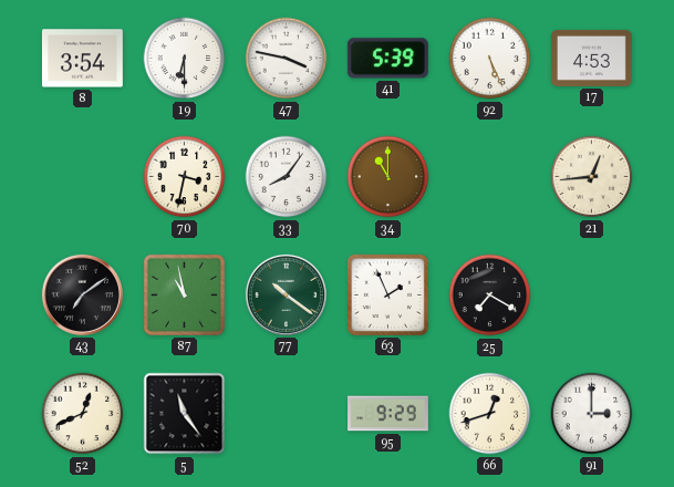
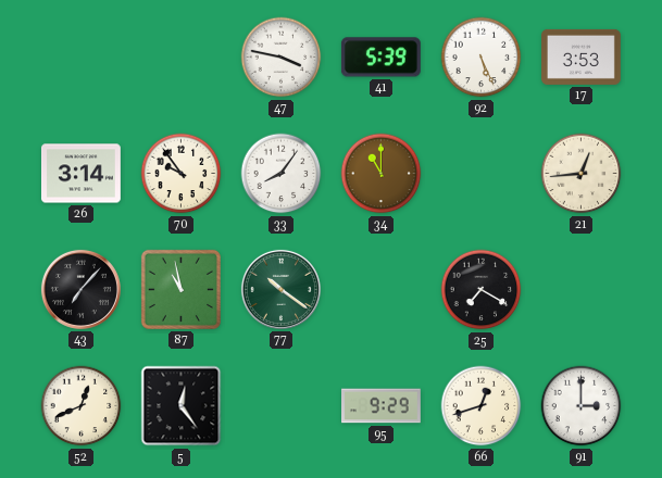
8: 3:54 -> none
19: 6:30 -> none
17: 4:53 -> 3:53
26: none -> 3:14
70: 3:32 -> 9:54
43: 7:09 -> 7:07
63: 1:56 -> none
5: 11:24 -> 12:24
